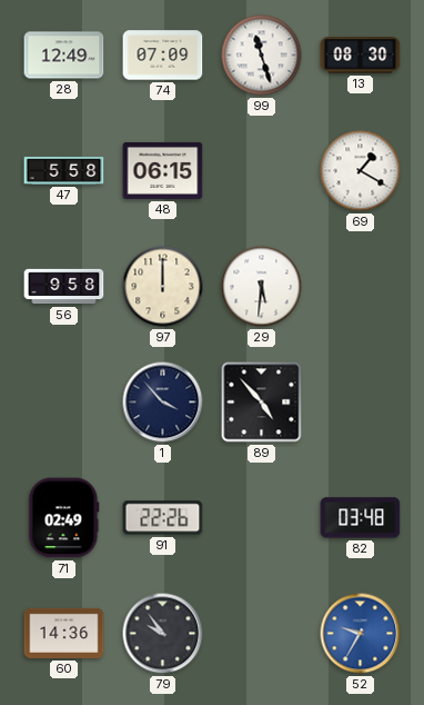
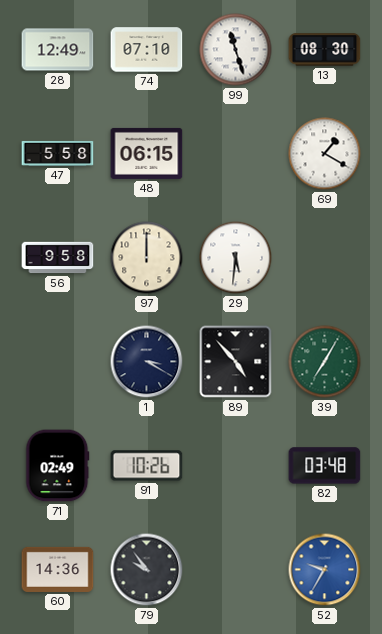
74: 07:09 -> 07:10
1: 3:53 -> 3:20
39: none -> 7:05
91: 22:26 -> 10:26
